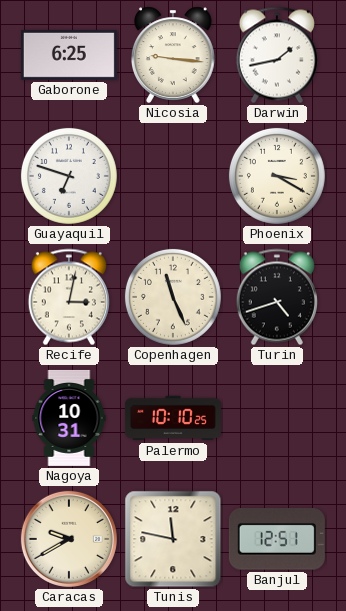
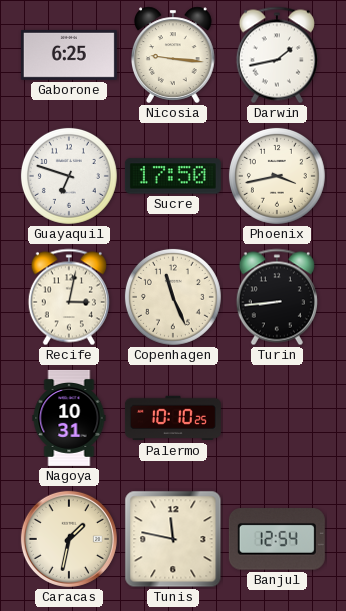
Sucre: none -> 17:50
Phoenix: 3:20 -> 3:43
Turin: 4:42 -> 8:44
Caracas: 9:40 -> 1:32
Banjul: 12:51 -> 12:54
